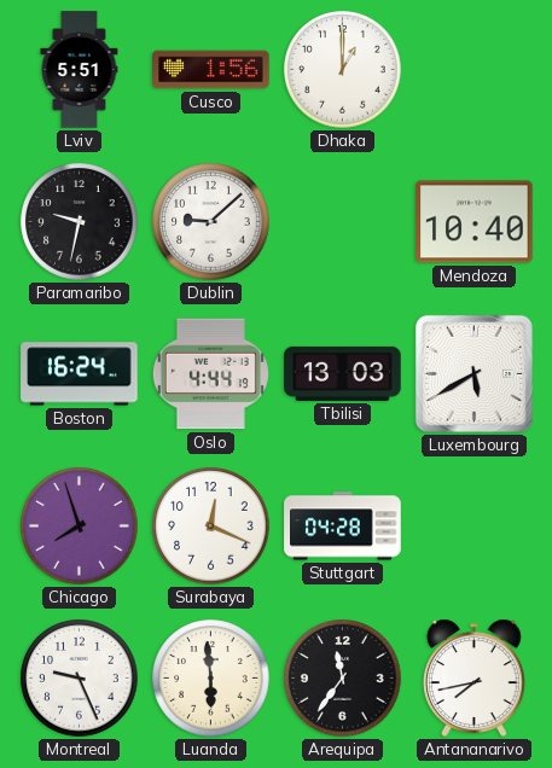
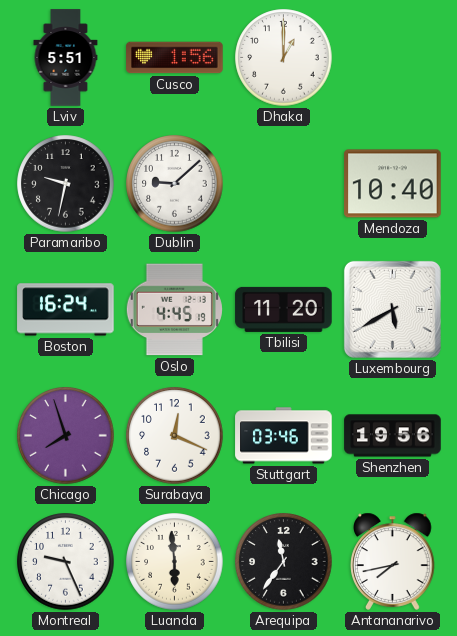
Oslo: 4:44 -> 4:45
Tbilisi: 13:03 -> 11:20
Stuttgart: 04:28 -> 03:46
Shenzhen: none -> 19:56
